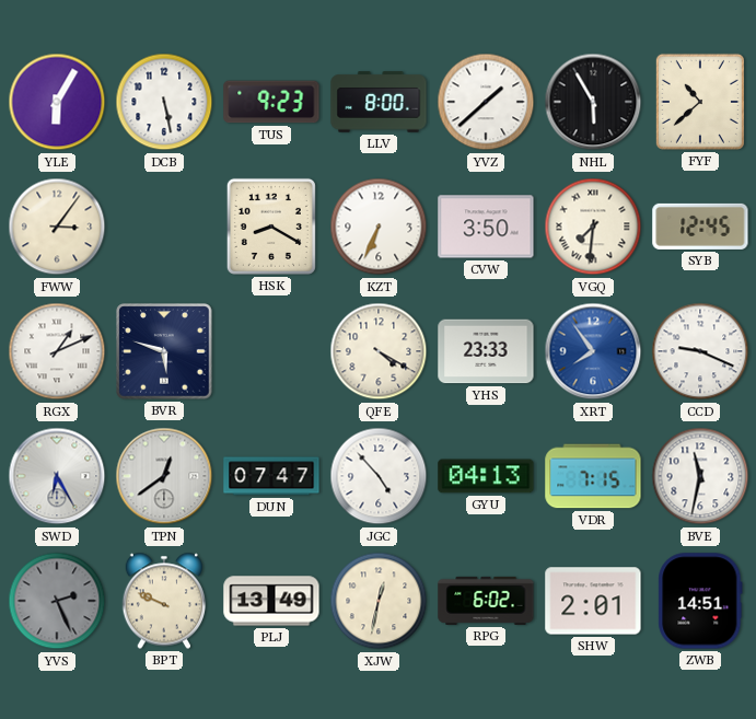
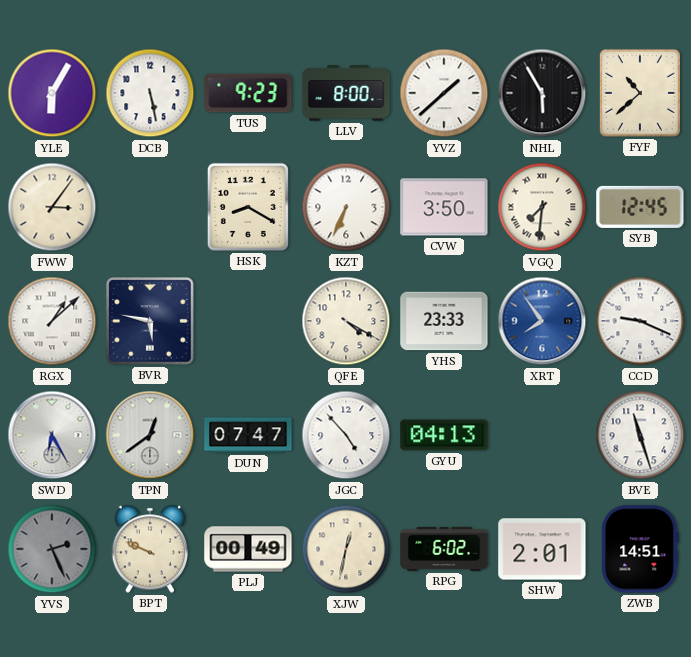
RGX: 1:11 -> 1:08
BVR: 5:48 -> 5:47
VDR: 7:15 -> none
BVE: 11:32 -> 11:27
PLJ: 13:49 -> 00:49
